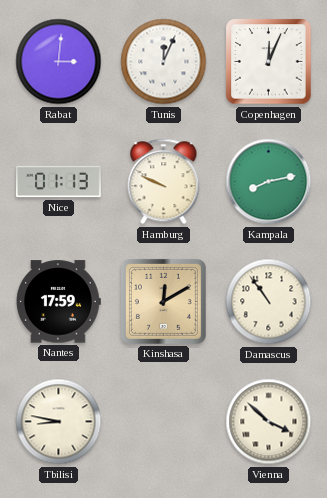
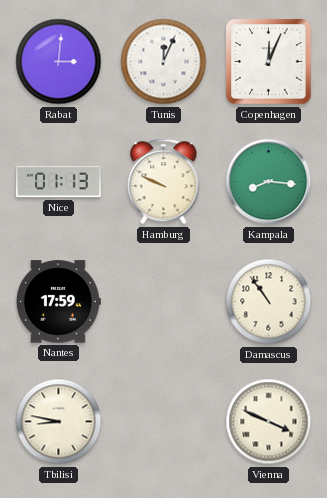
Kampala: 8:13 -> 8:16
Kinshasa: 12:10 -> none
Vienna: 3:52 -> 3:49
